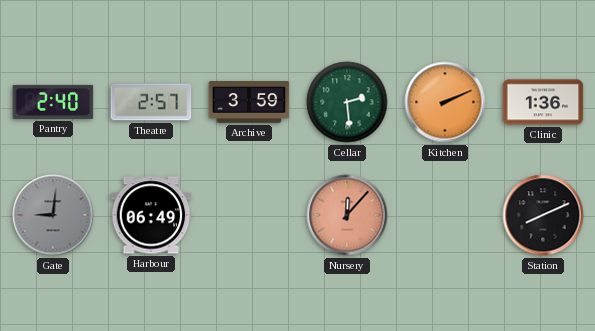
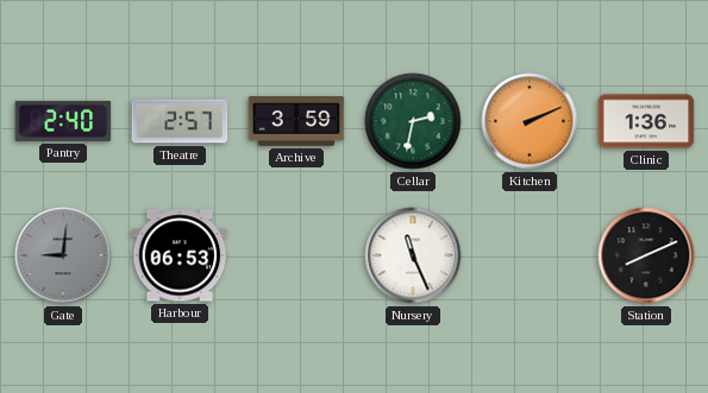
Cellar: 2:29 -> 2:32
Harbour: 06:49 -> 06:53
Nursery: 12:07 -> 11:26
Nursery dial: salmon -> white
